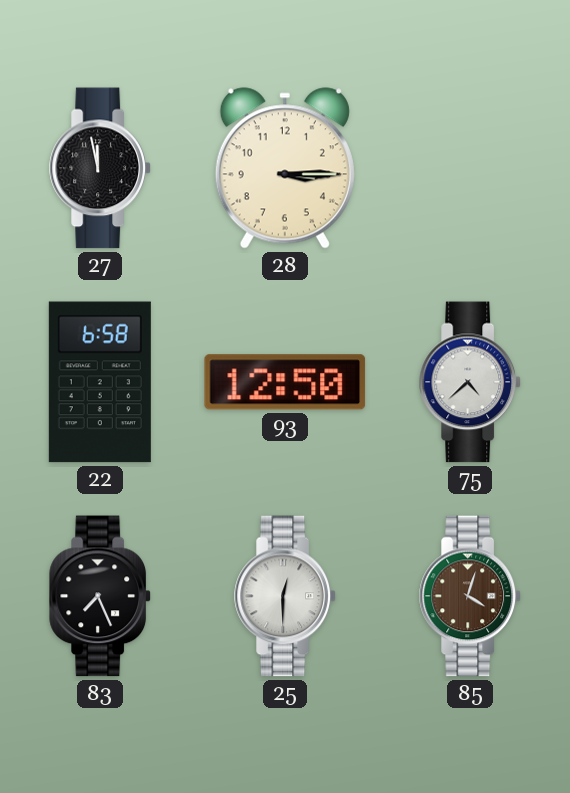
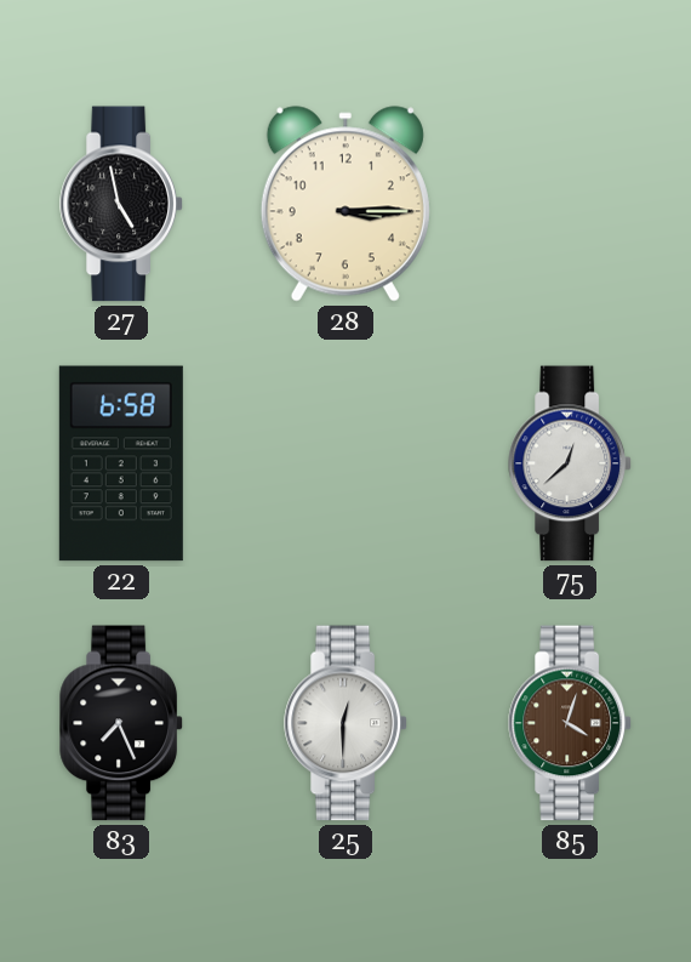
27: 11:58 -> 4:58
93: 12:50 -> none
75: 4:38 -> 12:38
